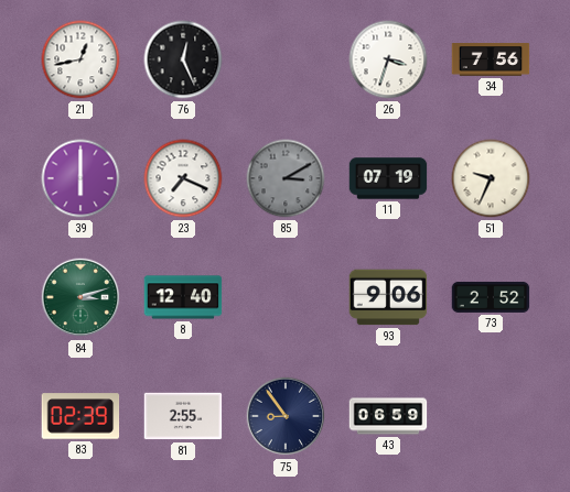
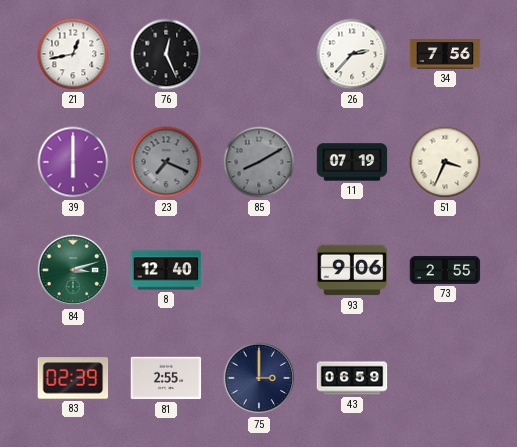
26: 3:33 -> 2:37
23 dial: white -> grey
85: 3:10 -> 8:10
51: 9:34 -> 3:34
73: 2:52 -> 2:55
75: 8:54 -> 3:00
